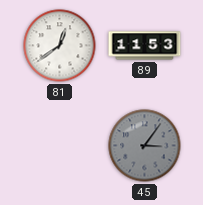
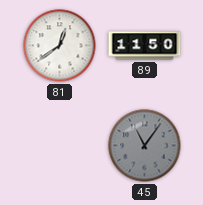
89: 11:53 -> 11:50
45: 3:06 -> 11:06
